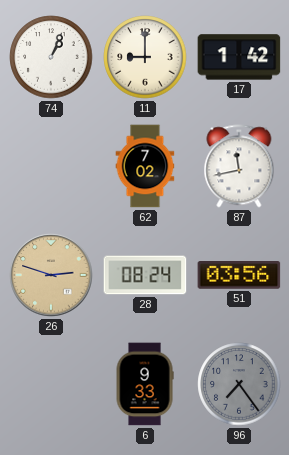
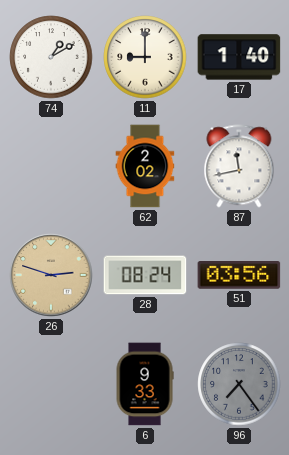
74: 1:04 -> 1:10
17: 1:42 -> 1:40
62: 7:02 -> 2:02
